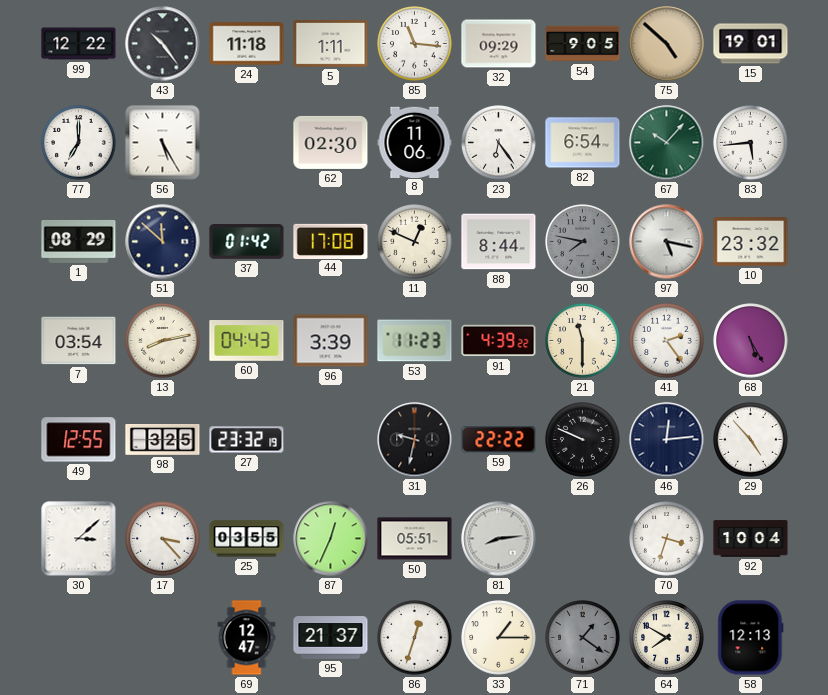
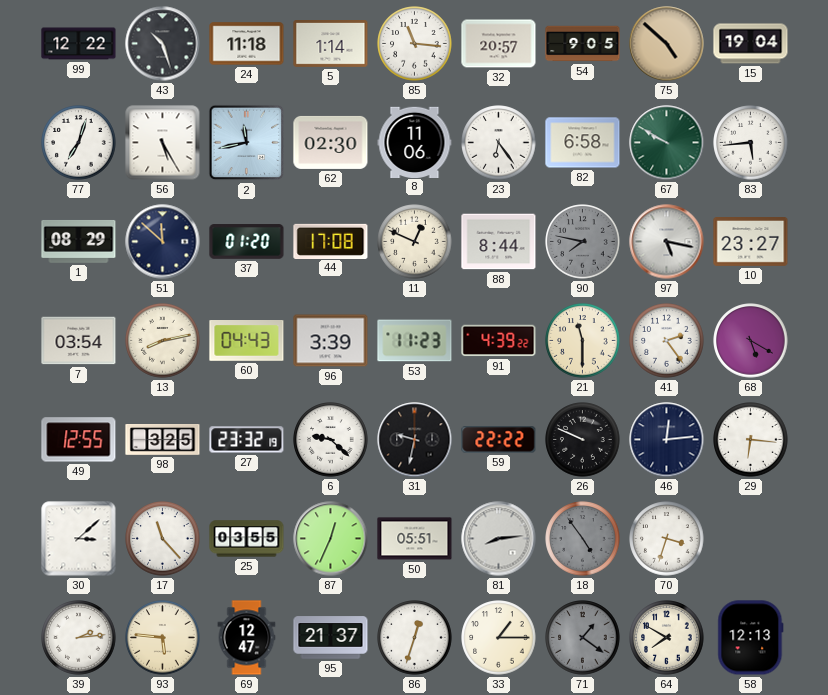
43: 10:24 -> 10:27
5: 1:11 -> 1:14
32: 09:29 -> 20:57
15: 19:01 -> 19:04
77: 7:00 -> 7:03
2: none -> 11:43
82: 6:54 -> 6:58
67: 10:07 -> 9:50
37: 01:42 -> 01:20
10: 23:32 -> 23:27
68: 5:25 -> 5:20
6: none -> 9:22
29: 4:53 -> 6:16
17: 3:23 -> 11:23
18: none -> 4:54
92: 10:04 -> none
39: none -> 2:14
93: none -> 5:46
